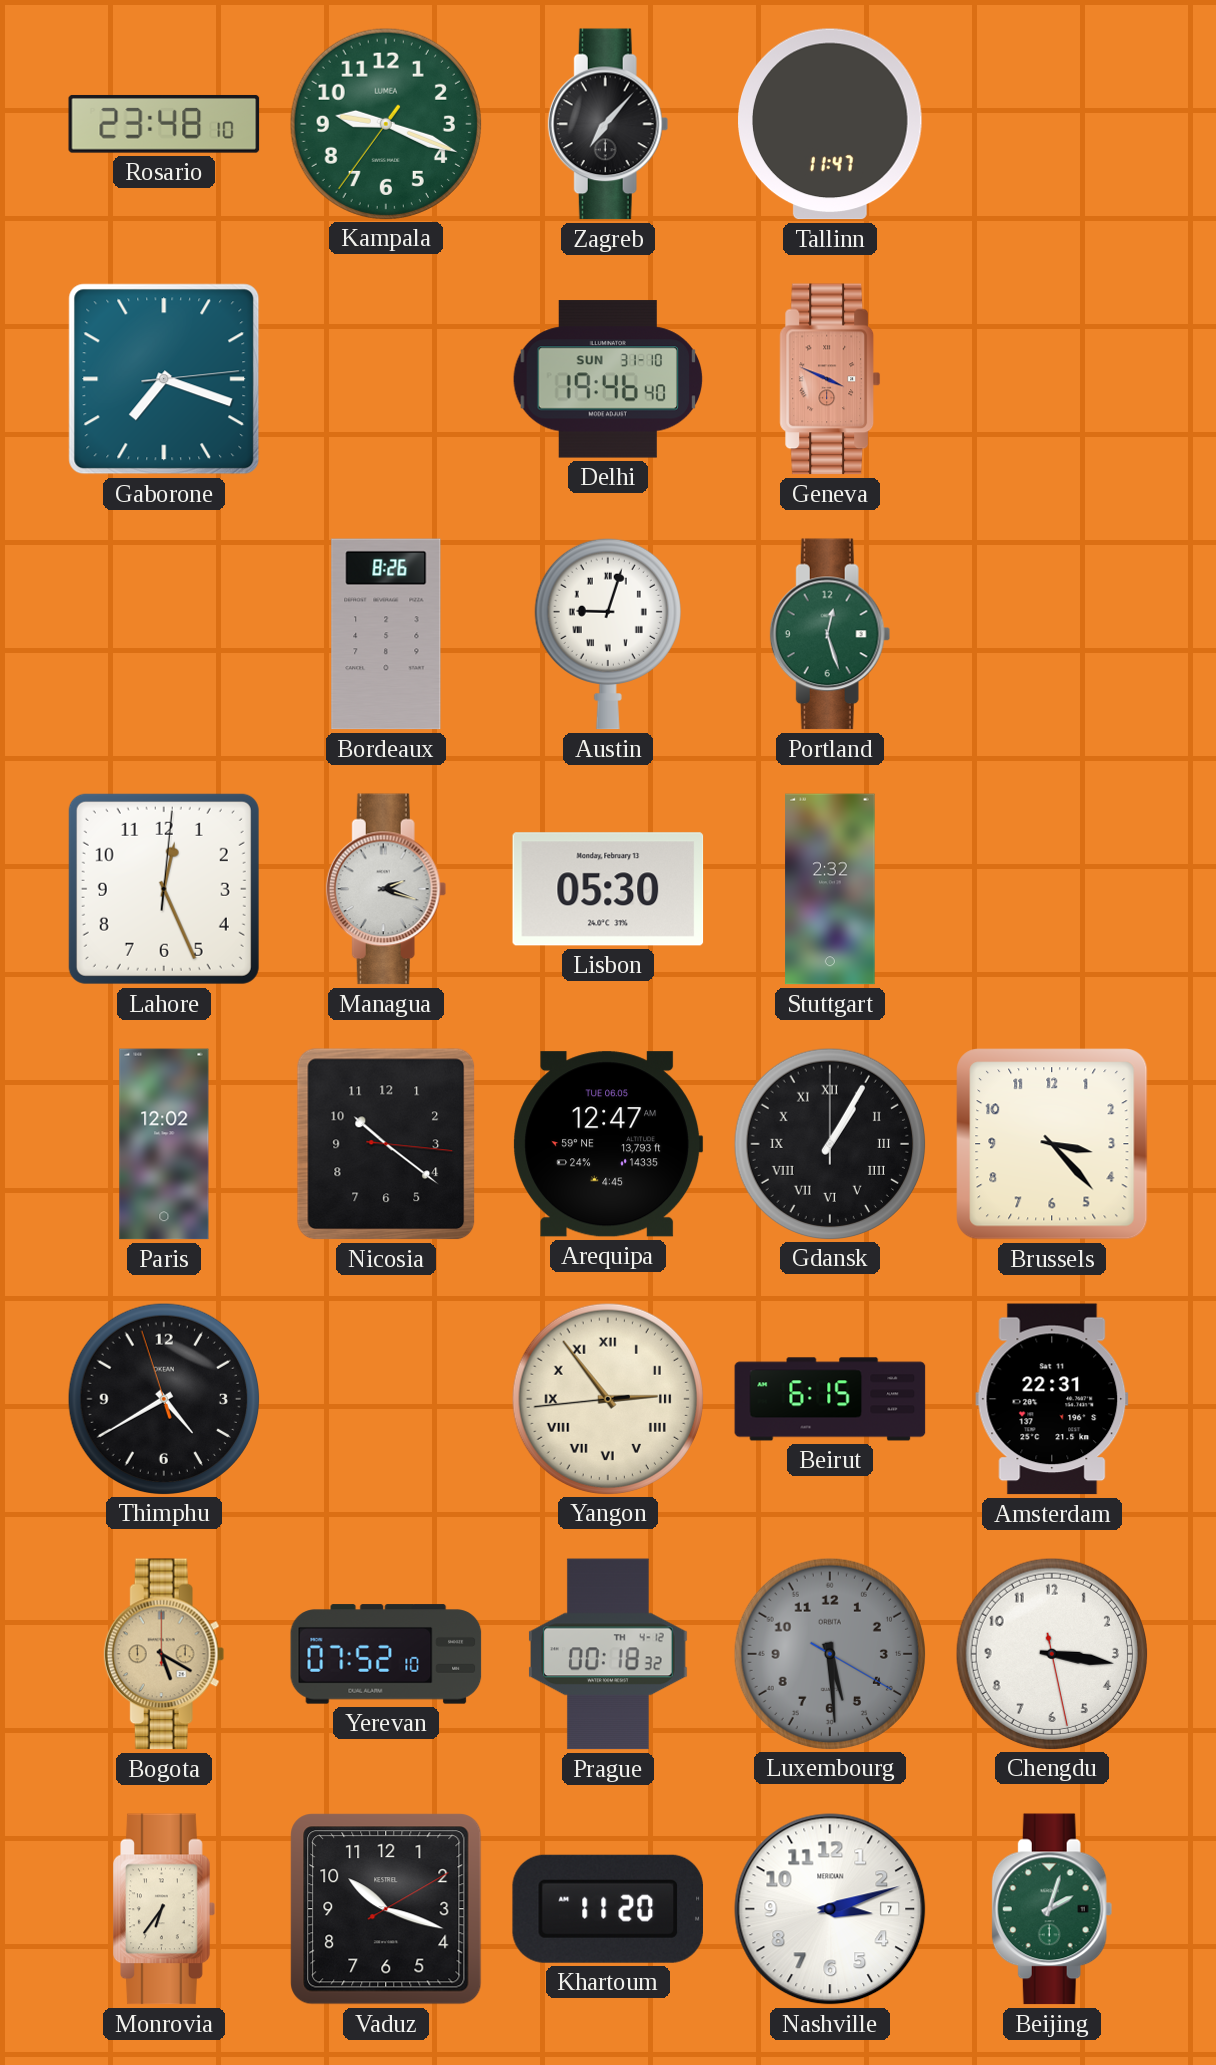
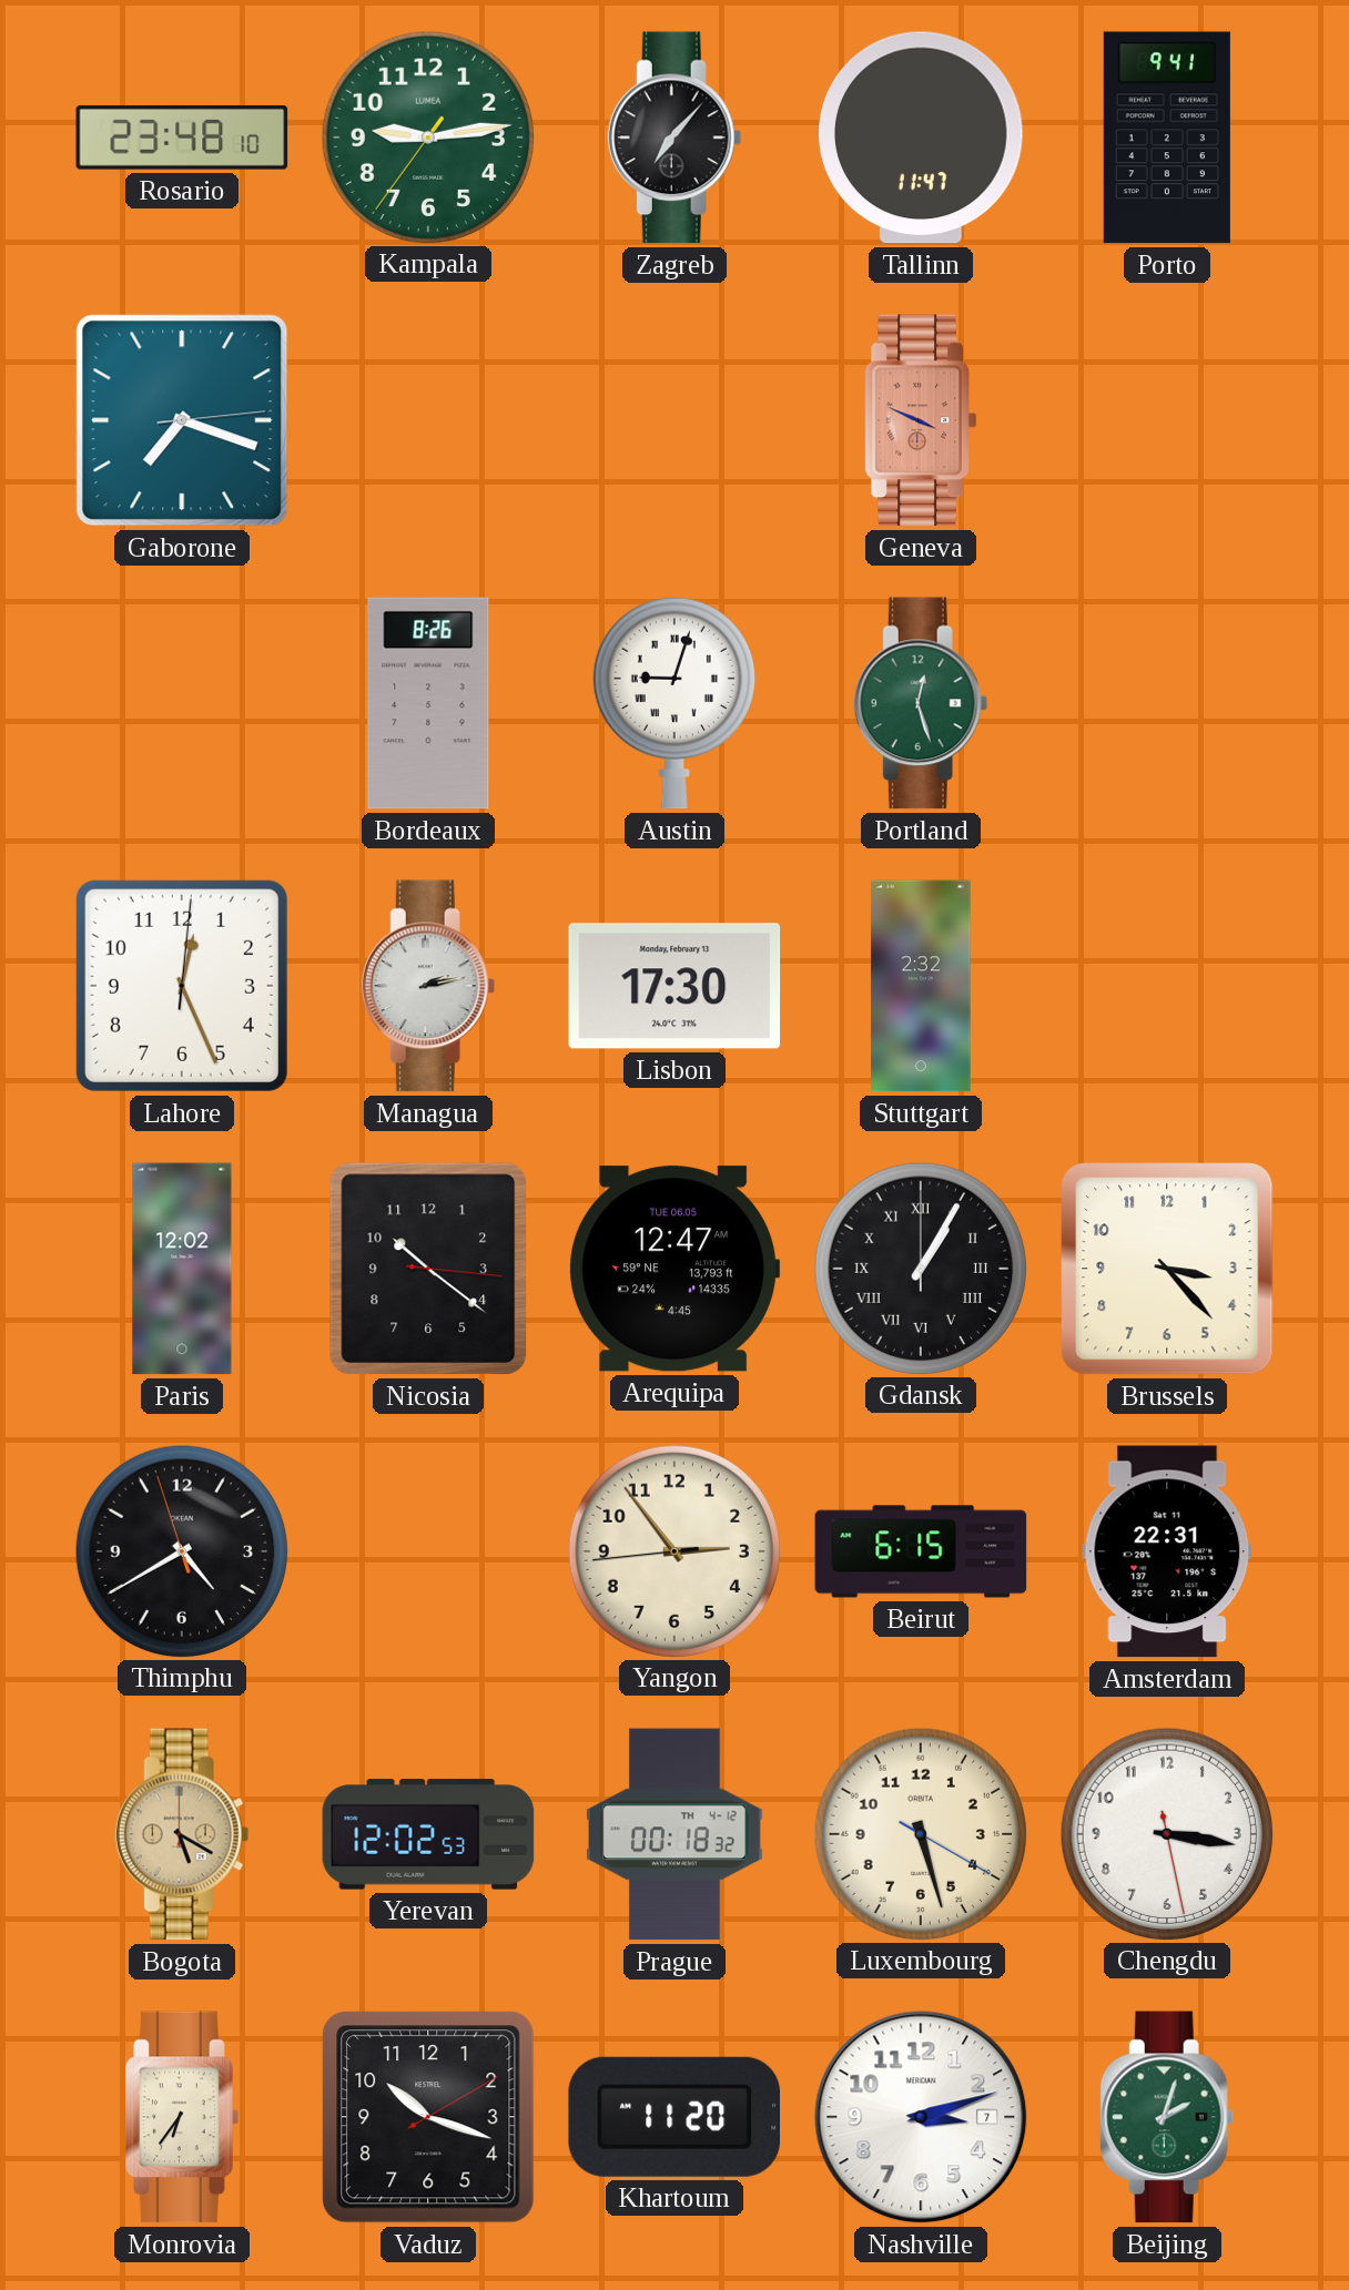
Kampala: 9:18 -> 9:13
Porto: none -> 9:41
Delhi: 19:46 -> none
Managua: 2:18 -> 2:13
Lisbon: 05:30 -> 17:30
Yangon numerals: Roman -> Arabic
Yerevan: 07:52 -> 12:02
Luxembourg: 5:29 -> 5:27
Luxembourg dial: grey -> cream
